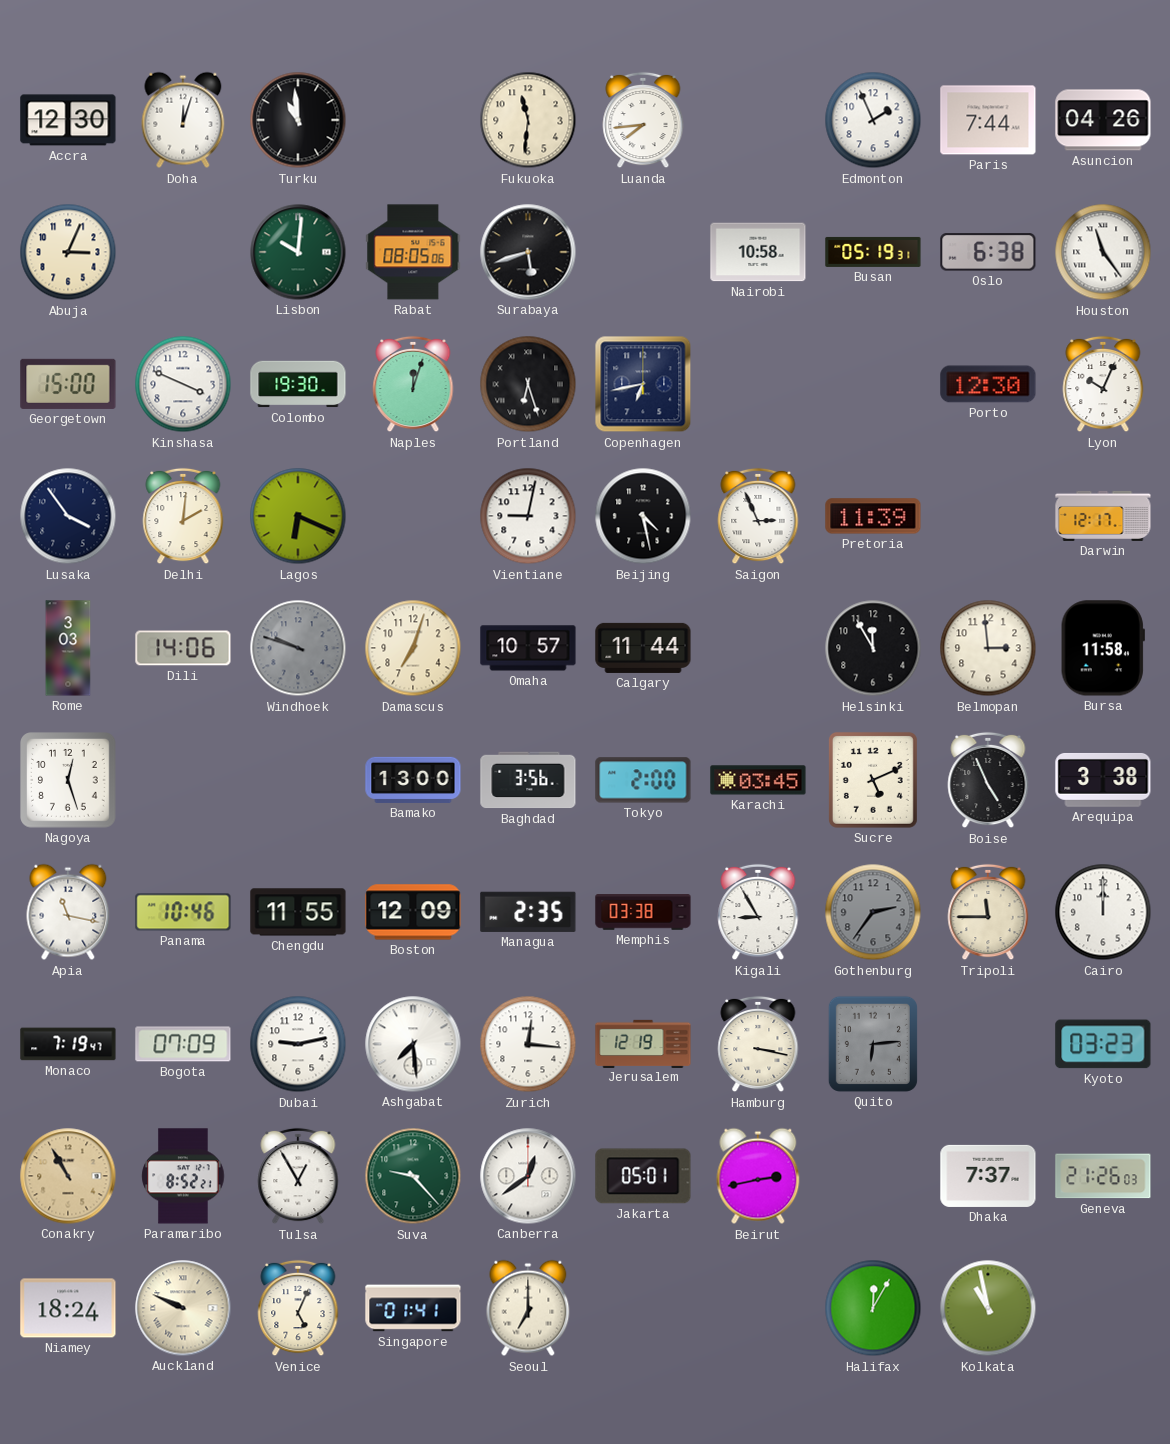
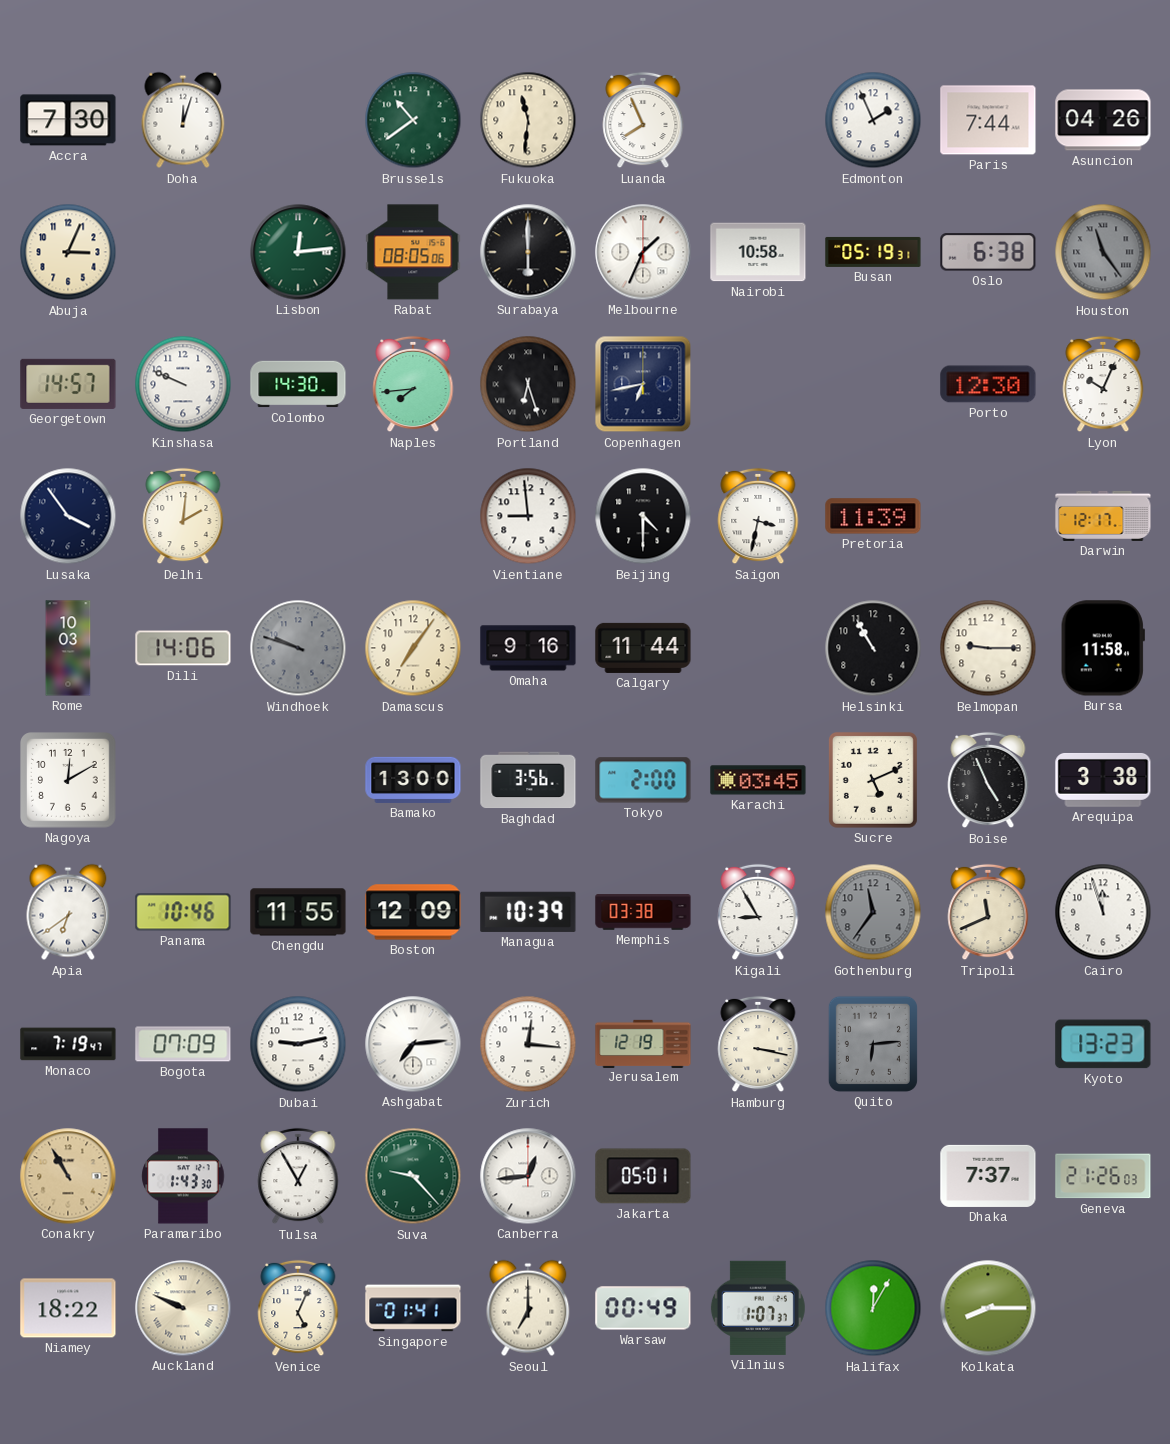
Accra: 12:30 -> 7:30
Turku: 10:59 -> none
Brussels: none -> 10:39
Luanda: 7:44 -> 7:56
Lisbon: 10:01 -> 12:14
Surabaya: 5:42 -> 6:00
Melbourne: none -> 1:34
Houston dial: white -> grey
Georgetown: 15:00 -> 14:57
Kinshasa: 3:49 -> 9:49
Colombo: 19:30 -> 14:30
Naples: 12:03 -> 7:44
Lagos: 6:19 -> none
Vientiane: 9:02 -> 8:59
Beijing: 4:28 -> 4:30
Saigon: 2:56 -> 3:32
Rome: 3:03 -> 10:03
Damascus: 7:03 -> 7:06
Omaha: 10:57 -> 9:16
Helsinki: 11:55 -> 10:55
Belmopan: 2:59 -> 9:15
Nagoya: 12:27 -> 12:10
Apia: 11:17 -> 6:39
Managua: 2:35 -> 10:39
Gothenburg: 2:36 -> 11:36
Tripoli: 11:45 -> 11:41
Cairo: 12:00 -> 11:57
Ashgabat: 7:29 -> 7:14
Kyoto: 03:23 -> 13:23
Paramaribo: 8:52 -> 1:43
Canberra: 12:39 -> 12:44
Beirut: 2:43 -> none
Niamey: 18:24 -> 18:22
Warsaw: none -> 00:49
Vilnius: none -> 1:07
Kolkata: 10:58 -> 8:15
